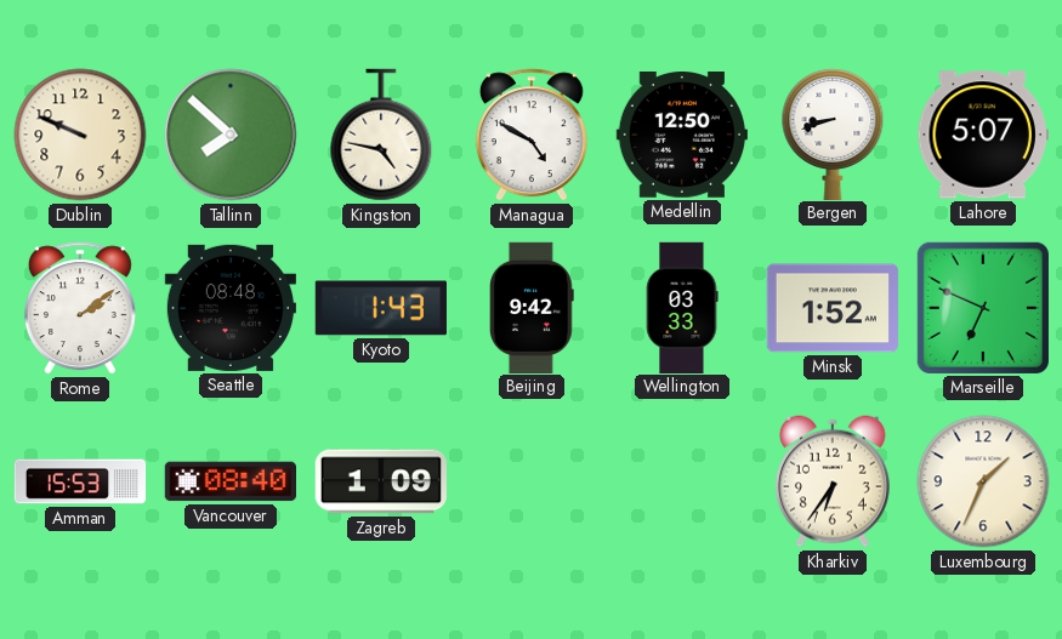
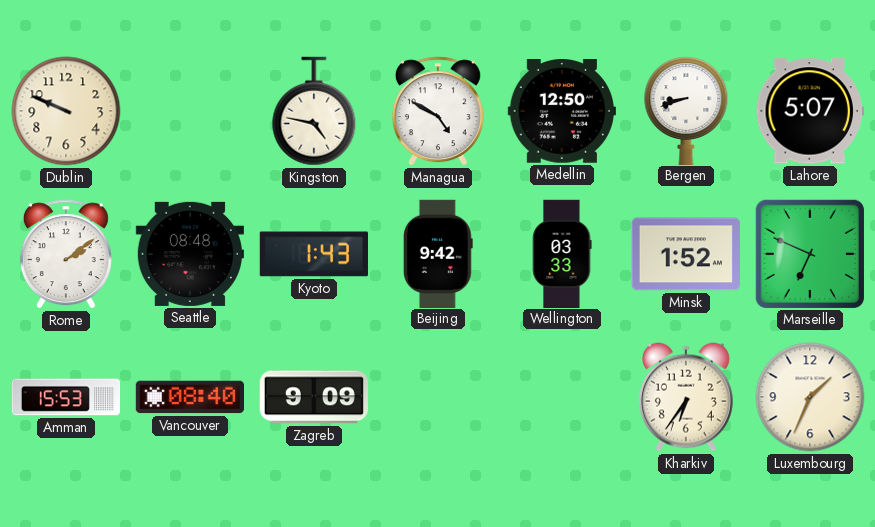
Tallinn: 7:52 -> none
Zagreb: 1:09 -> 9:09
